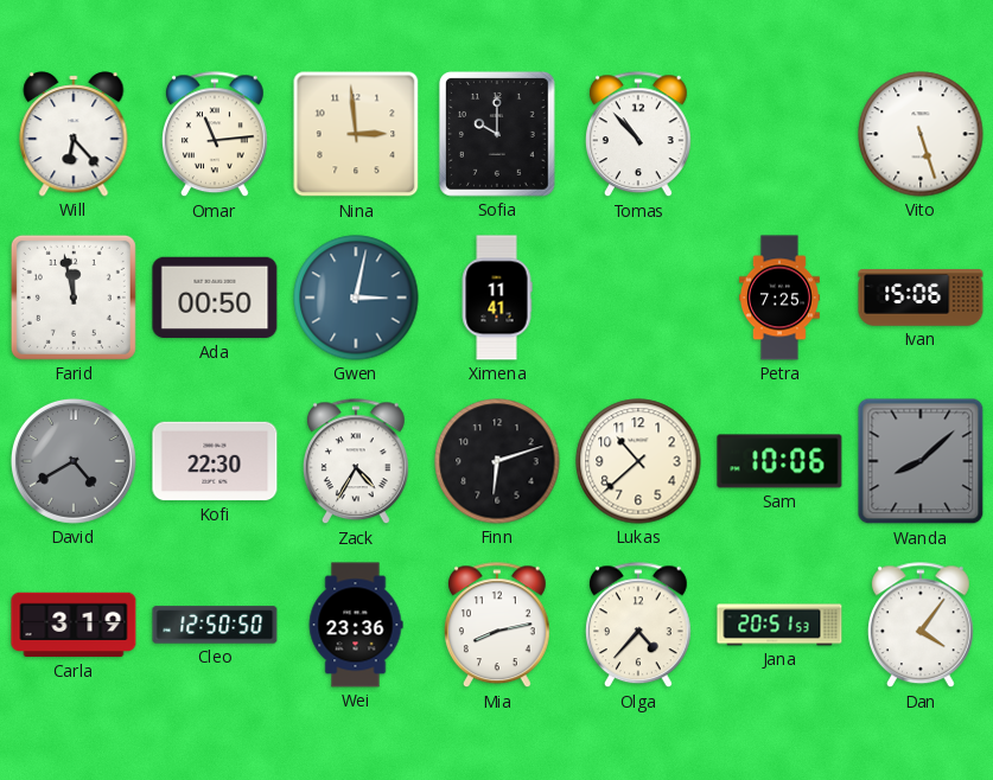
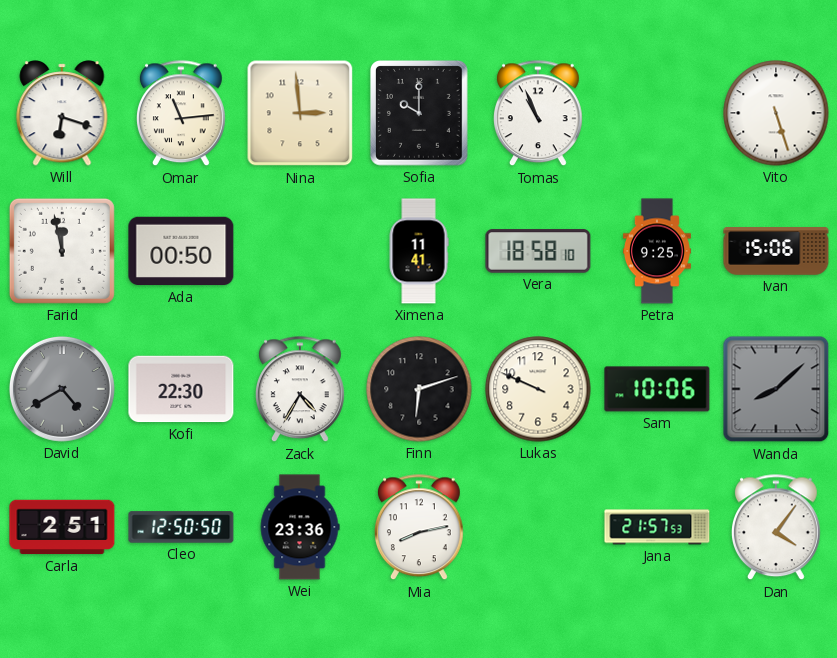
Will: 6:23 -> 6:18
Tomas: 10:53 -> 10:56
Gwen: 3:02 -> none
Vera: none -> 18:58
Petra: 7:25 -> 9:25
Lukas: 10:38 -> 9:49
Carla: 3:19 -> 2:51
Olga: 4:37 -> none
Jana: 20:51 -> 21:57
